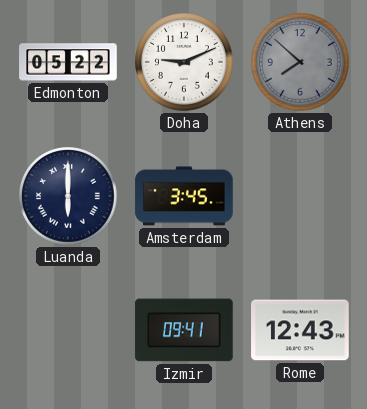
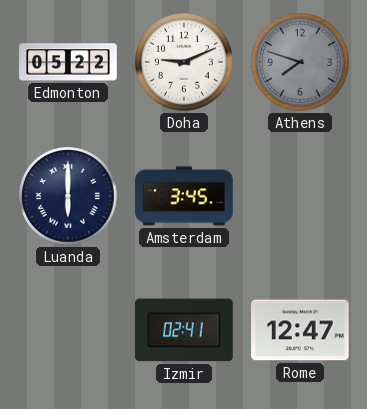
Athens: 7:52 -> 7:48
Izmir: 09:41 -> 02:41
Rome: 12:43 -> 12:47
